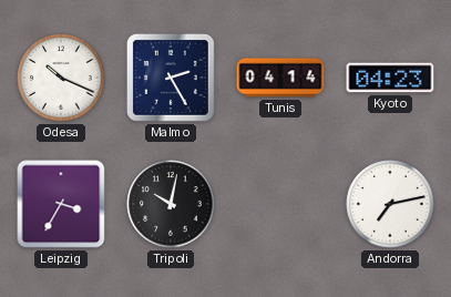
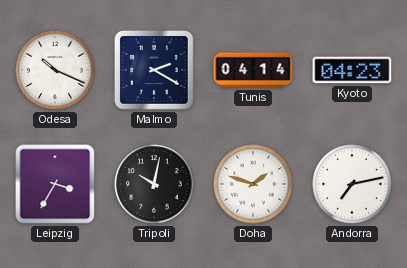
Malmo: 2:25 -> 2:20
Doha: none -> 1:48
